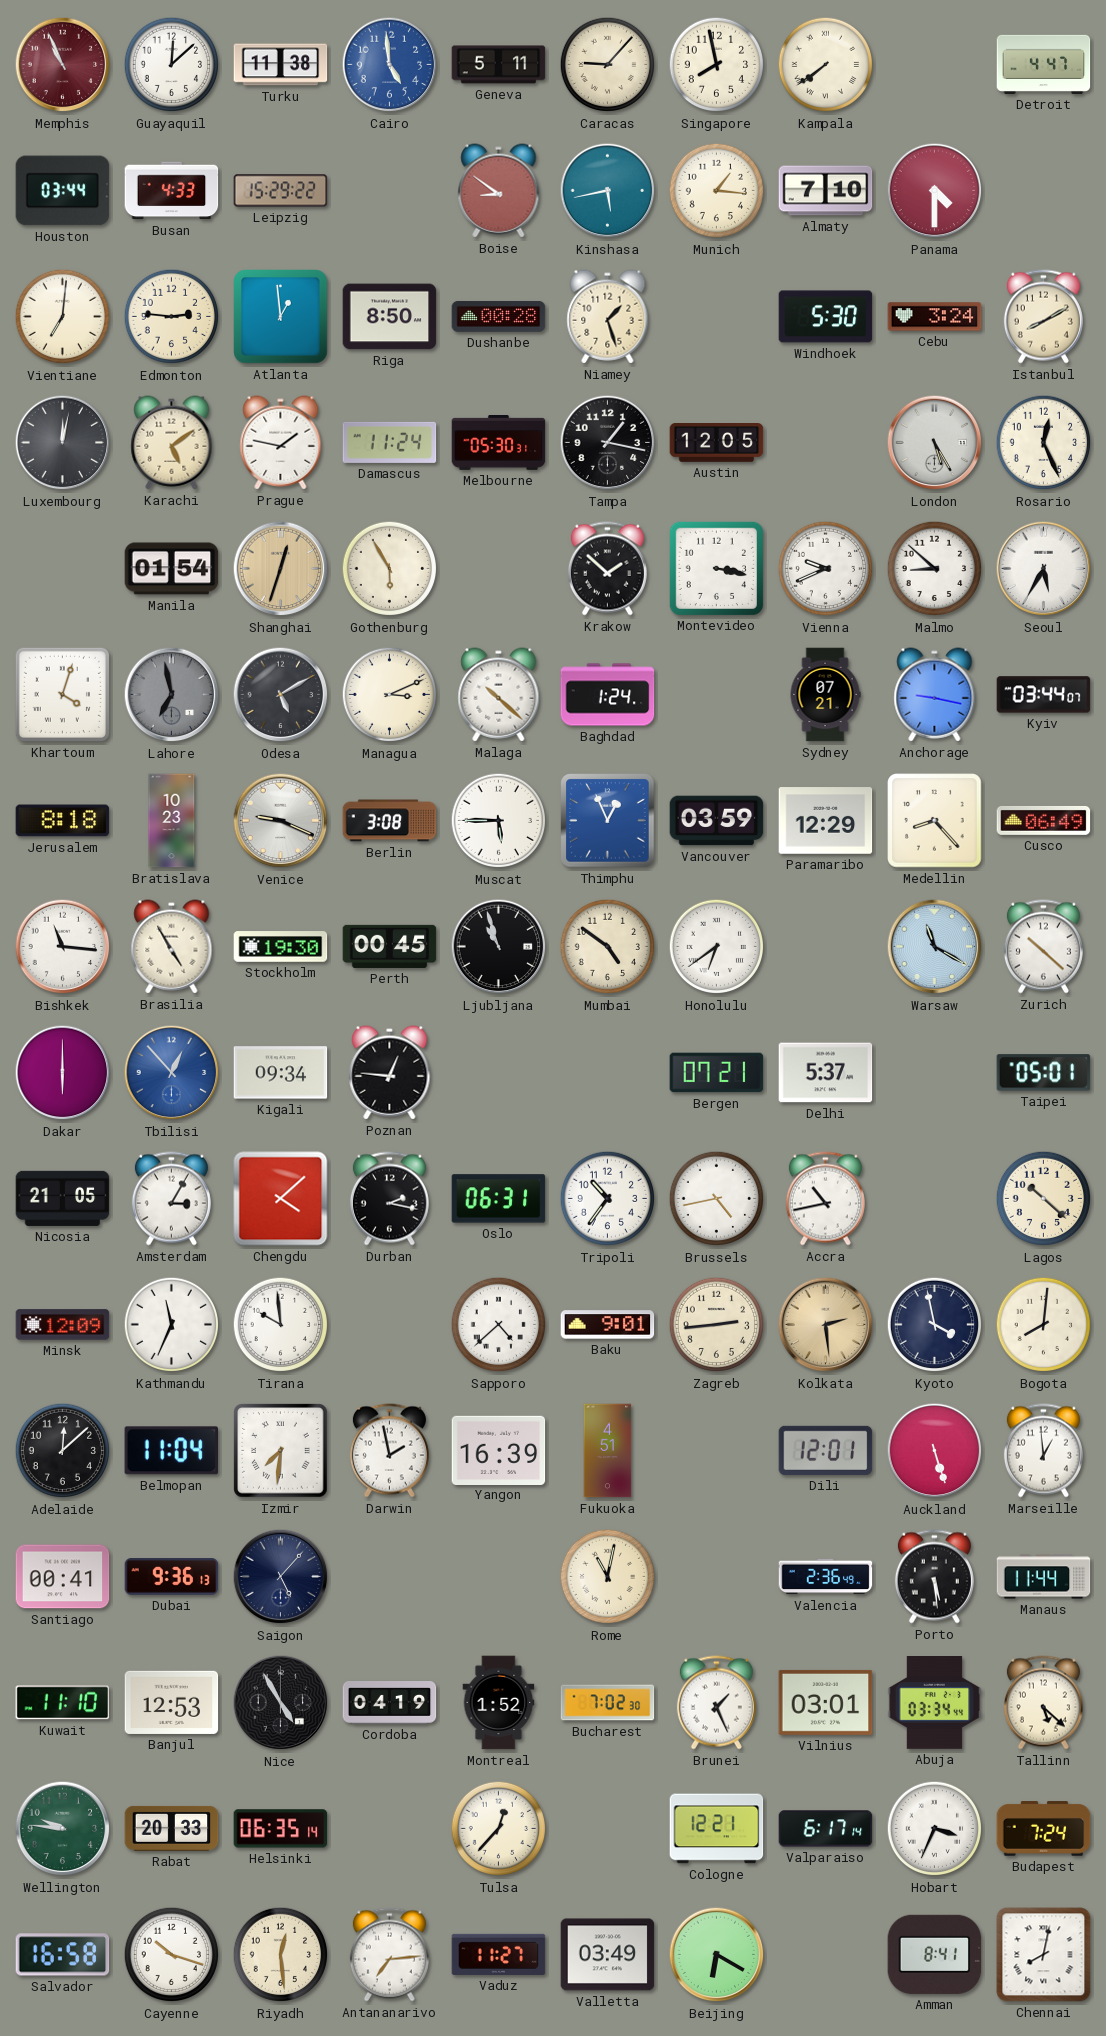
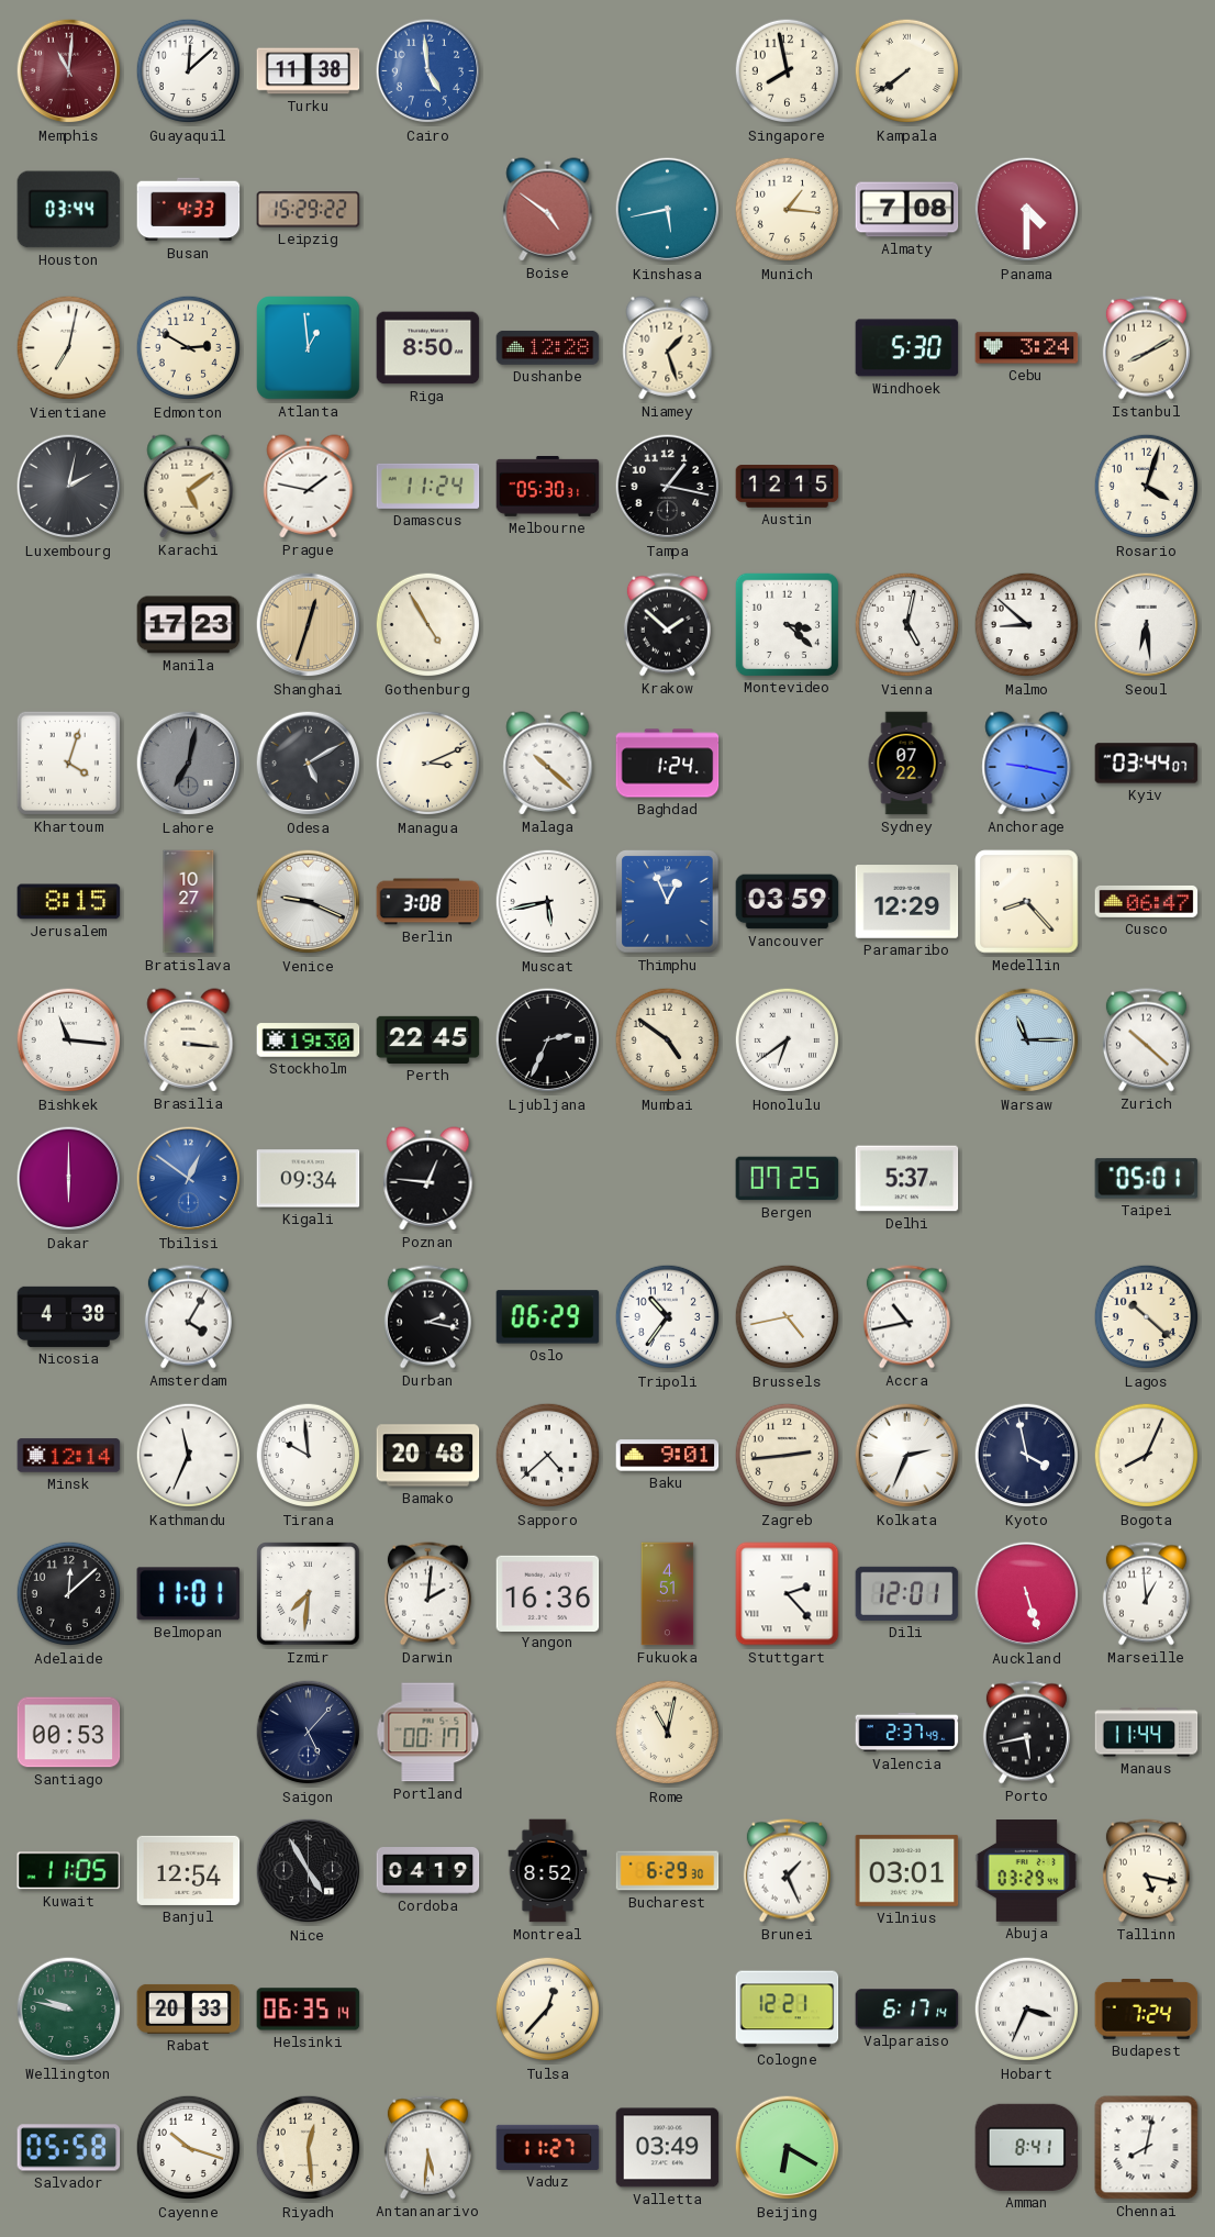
Memphis: 10:56 -> 11:01
Geneva: 5:11 -> none
Caracas: 9:07 -> none
Detroit: 4:47 -> none
Boise: 8:51 -> 4:51
Almaty: 7:10 -> 7:08
Vientiane: 7:01 -> 7:02
Edmonton: 2:46 -> 2:50
Dushanbe: 00:28 -> 12:28
Luxembourg: 12:02 -> 2:02
Austin: 12:05 -> 12:15
London: 5:25 -> none
Rosario: 12:26 -> 4:03
Manila: 01:54 -> 17:23
Gothenburg: 5:55 -> 4:55
Montevideo: 3:17 -> 3:22
Vienna: 9:41 -> 5:02
Seoul: 5:35 -> 6:29
Lahore: 6:58 -> 7:02
Sydney: 07:21 -> 07:22
Jerusalem: 8:18 -> 8:15
Bratislava: 10:23 -> 10:27
Muscat: 5:45 -> 5:43
Cusco: 06:49 -> 06:47
Brasilia: 4:55 -> 3:16
Perth: 00:45 -> 22:45
Ljubljana: 10:57 -> 2:34
Warsaw: 11:20 -> 11:15
Tbilisi: 12:53 -> 12:51
Bergen: 07:21 -> 07:25
Nicosia: 21:05 -> 4:38
Amsterdam: 3:05 -> 4:05
Chengdu: 4:08 -> none
Oslo: 06:31 -> 06:29
Minsk: 12:09 -> 12:14
Bamako: none -> 20:48
Kolkata: 2:29 -> 2:34
Kolkata dial: champagne -> white
Bogota: 8:01 -> 8:04
Belmopan: 11:04 -> 11:01
Darwin: 1:58 -> 2:01
Yangon: 16:39 -> 16:36
Stuttgart: none -> 2:23
Santiago: 00:41 -> 00:53
Dubai: 9:36 -> none
Portland: none -> 00:17
Valencia: 2:36 -> 2:37
Porto: 5:29 -> 5:43
Kuwait: 11:10 -> 11:05
Banjul: 12:53 -> 12:54
Montreal: 1:52 -> 8:52
Bucharest: 7:02 -> 6:29
Abuja: 03:34 -> 03:29
Tallinn: 5:22 -> 5:17
Wellington: 9:46 -> 9:47
Salvador: 16:58 -> 05:58
Antananarivo: 7:14 -> 5:31
